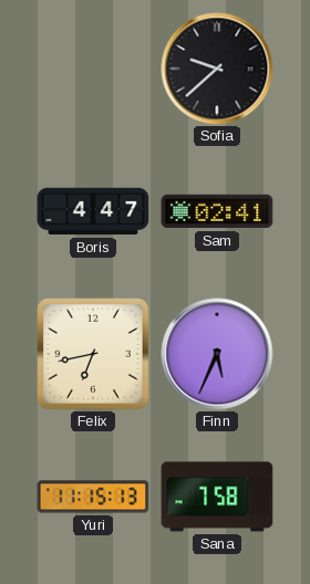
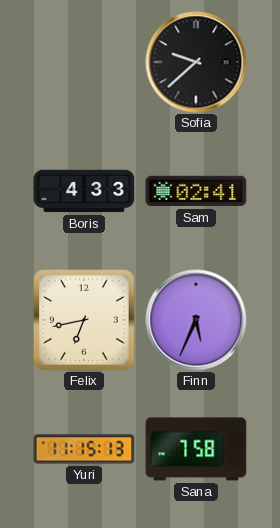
Boris: 4:47 -> 4:33
